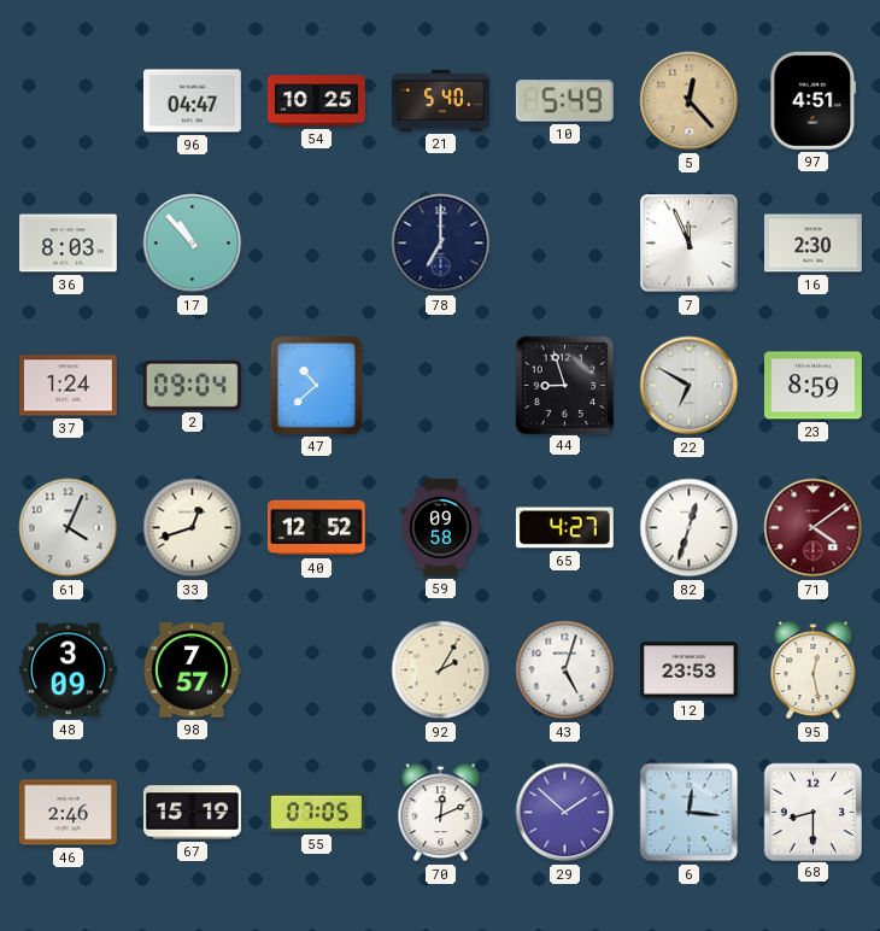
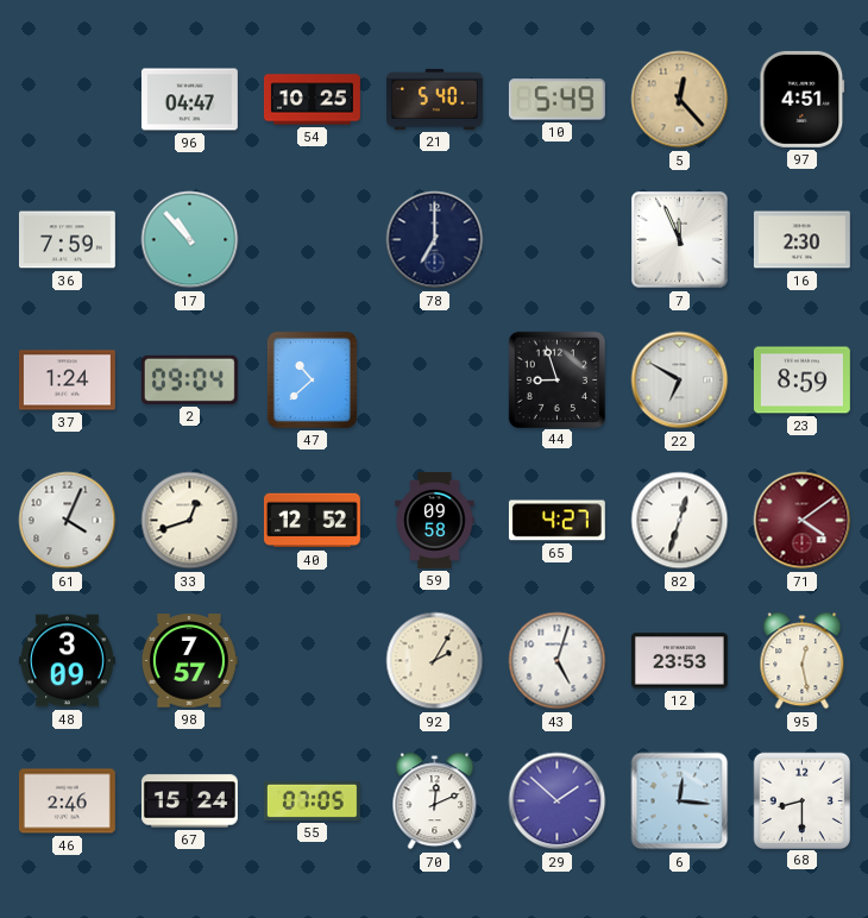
36: 8:03 -> 7:59
67: 15:19 -> 15:24
